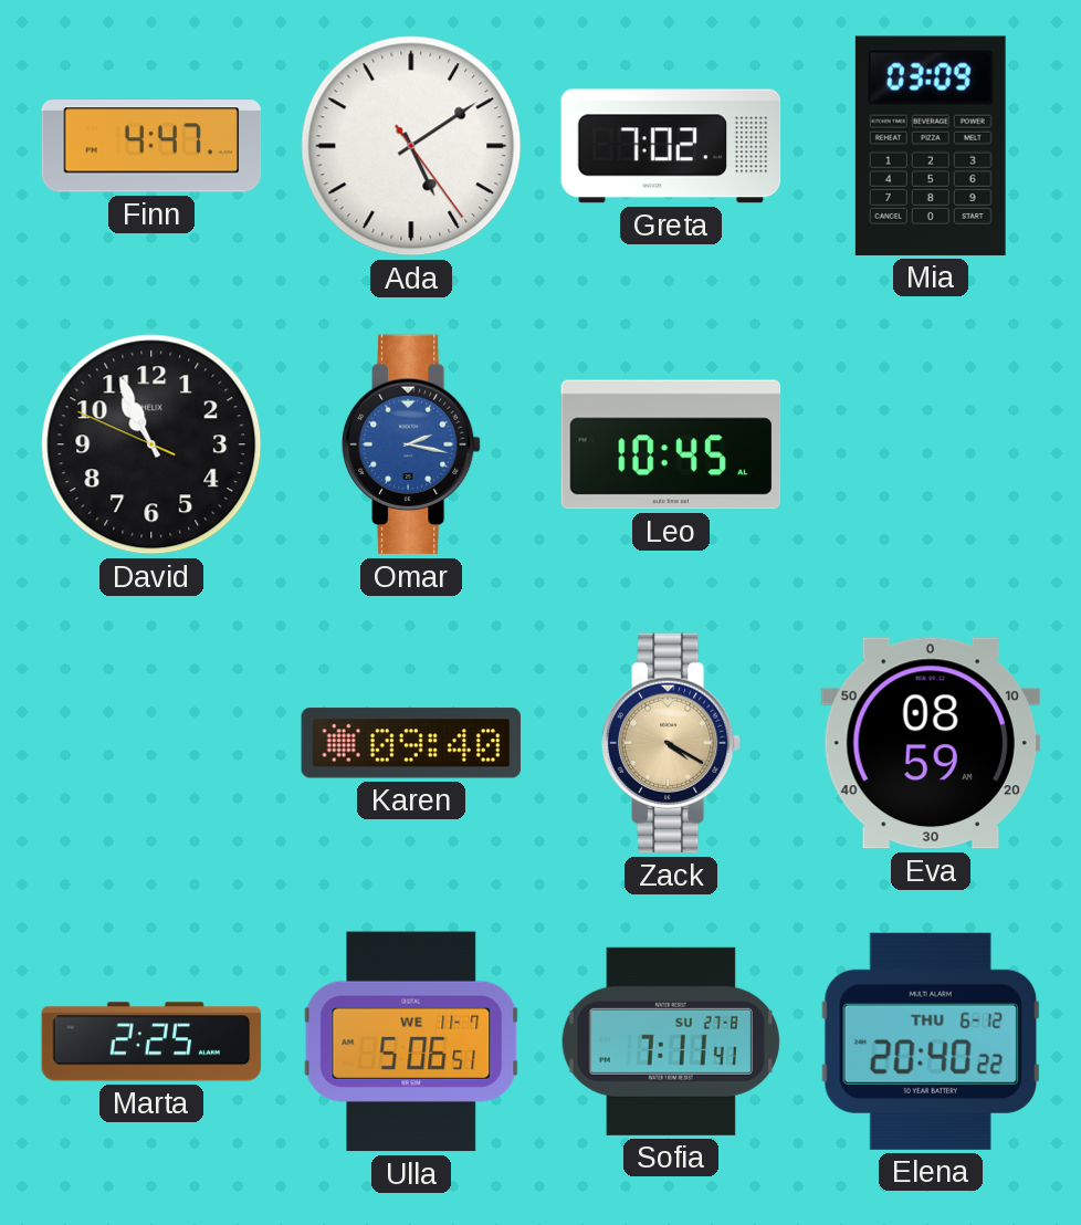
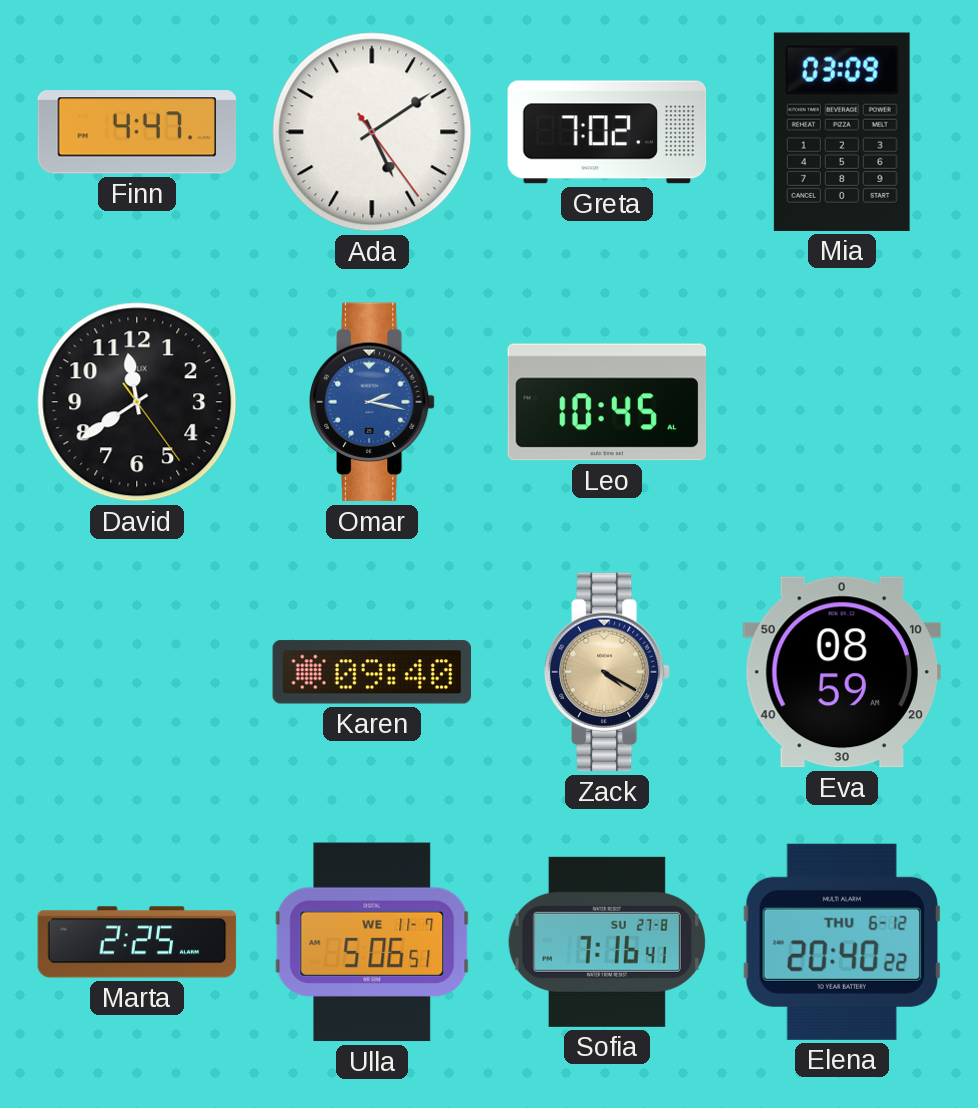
David: 10:55 -> 11:39
Sofia: 7:11 -> 7:16
